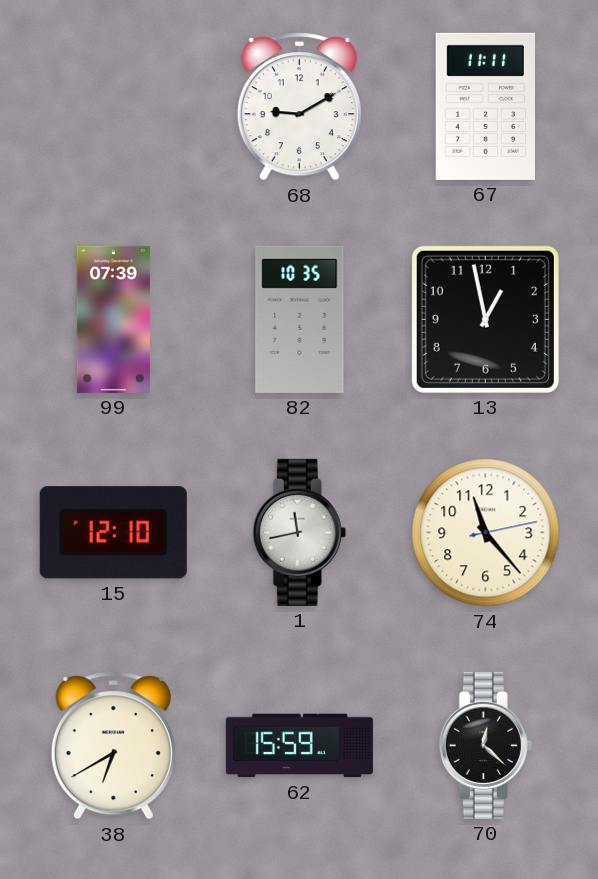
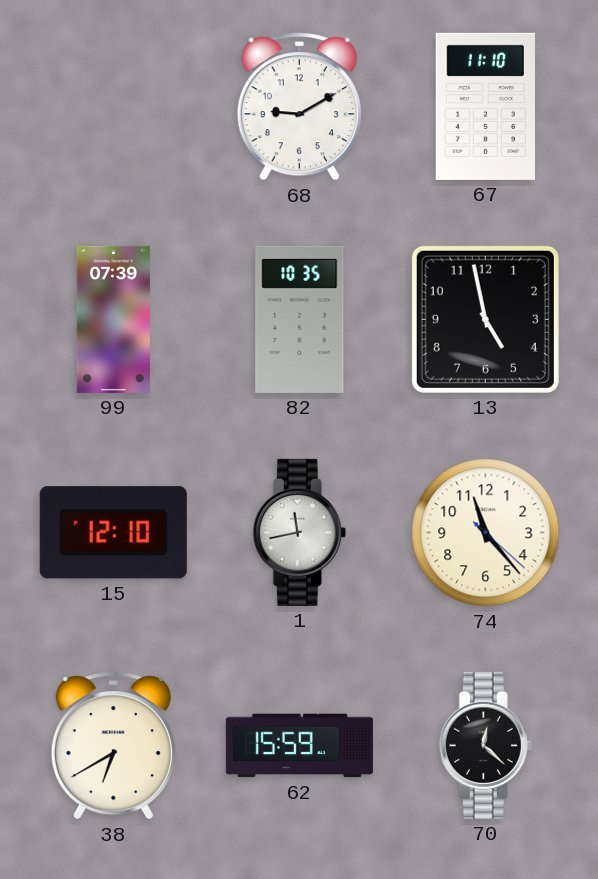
67: 11:11 -> 11:10
13: 12:58 -> 4:58
74: 11:23:13 -> 11:23:22
